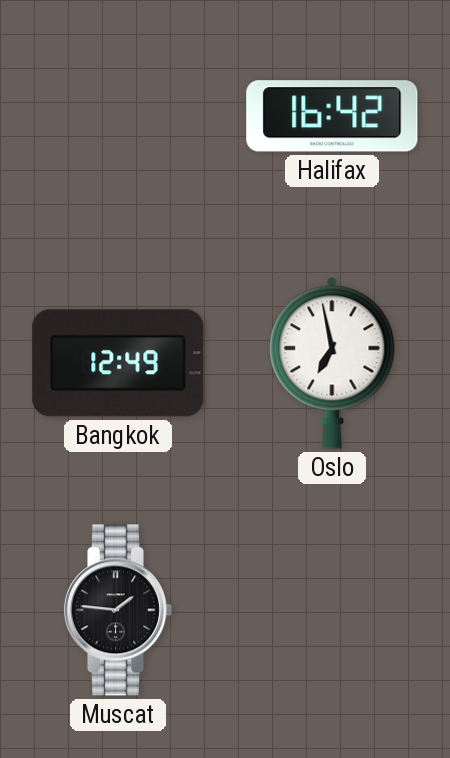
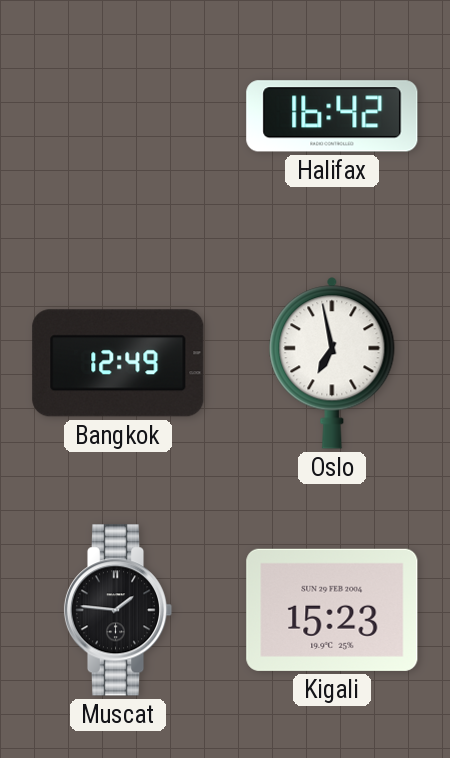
Kigali: none -> 15:23
